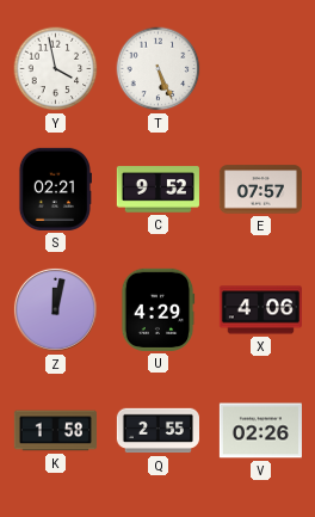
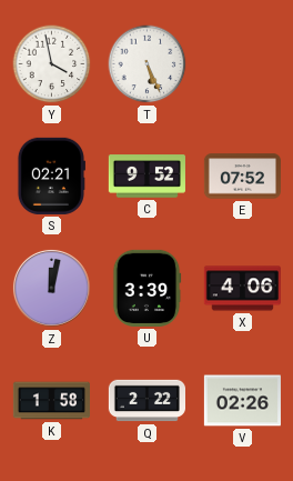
E: 07:57 -> 07:52
U: 4:29 -> 3:39
Q: 2:55 -> 2:22
